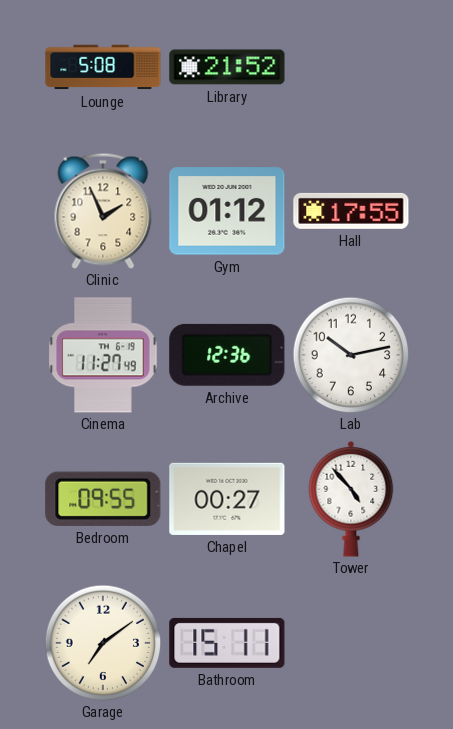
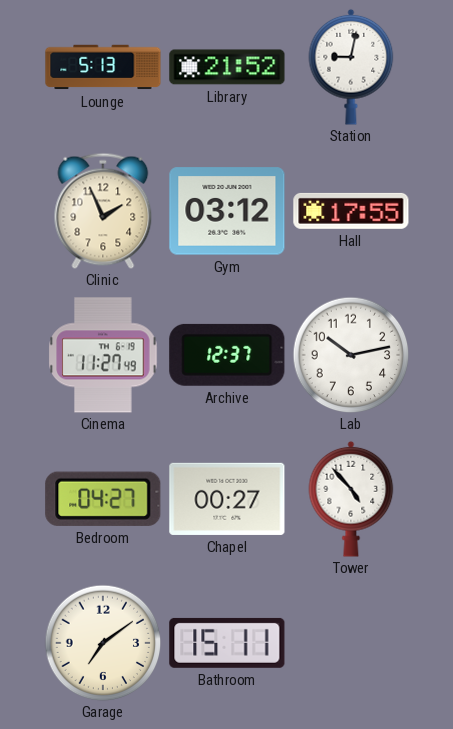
Lounge: 5:08 -> 5:13
Station: none -> 9:02
Gym: 01:12 -> 03:12
Archive: 12:36 -> 12:37
Bedroom: 09:55 -> 04:27
